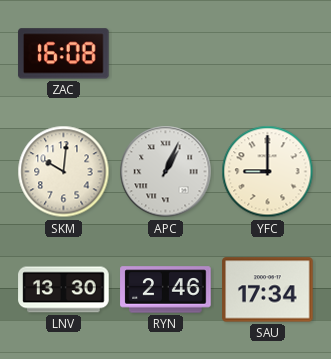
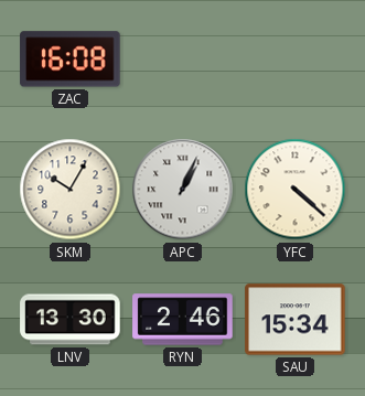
SKM: 10:01 -> 10:05
YFC: 9:00 -> 4:22
SAU: 17:34 -> 15:34
